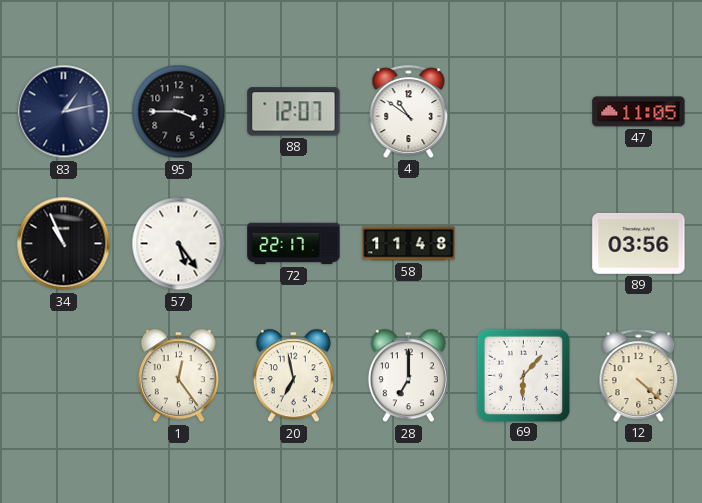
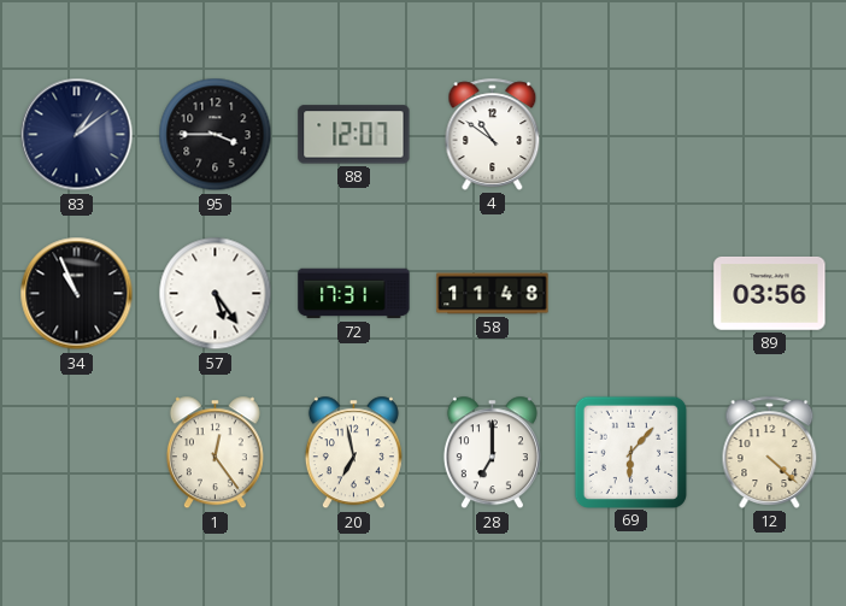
83: 1:13 -> 1:09
47: 11:05 -> none
72: 22:17 -> 17:31
